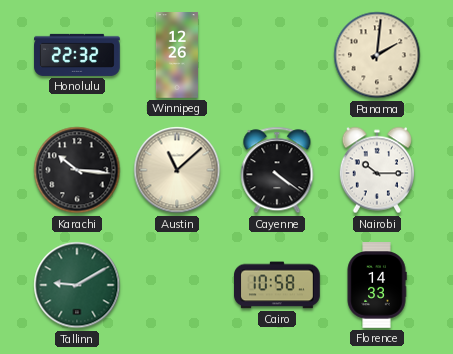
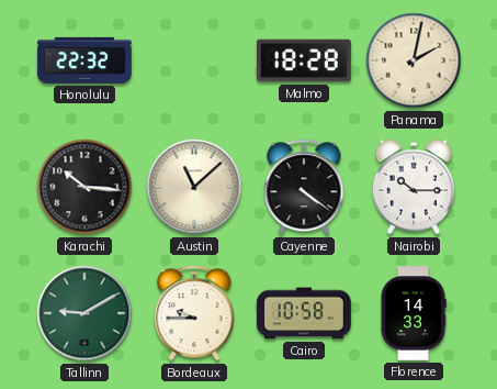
Winnipeg: 12:26 -> none
Malmo: none -> 18:28
Panama: 2:01 -> 2:02
Bordeaux: none -> 9:45
